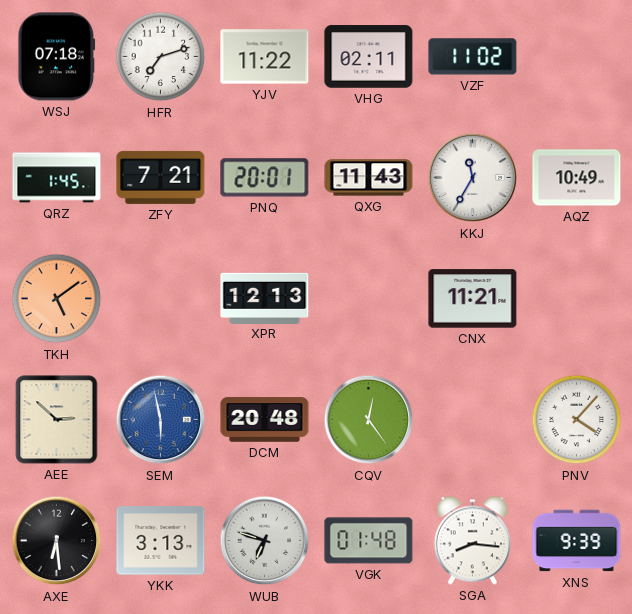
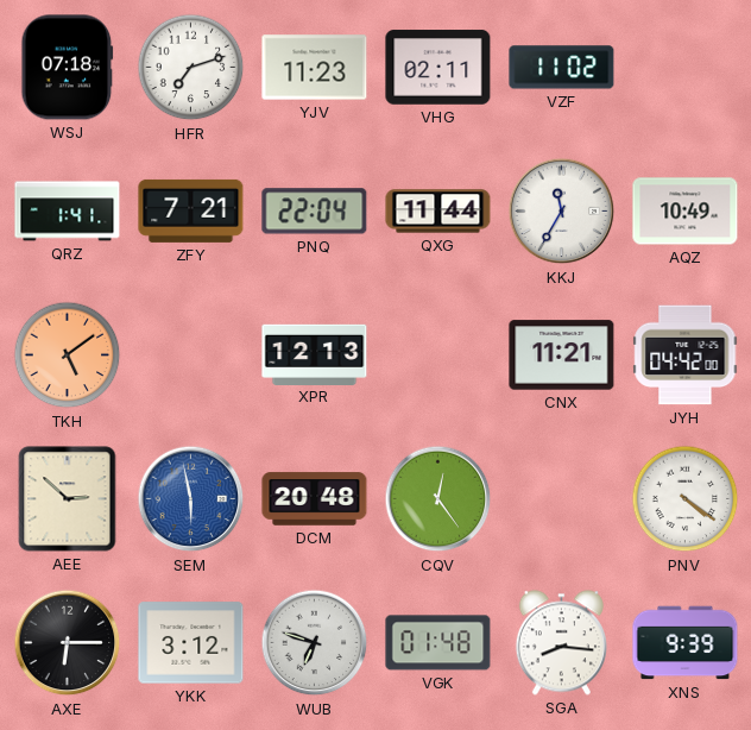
YJV: 11:22 -> 11:23
QRZ: 1:45 -> 1:41
PNQ: 20:01 -> 22:04
QXG: 11:43 -> 11:44
JYH: none -> 04:42
PNV: 4:07 -> 4:21
AXE: 6:29 -> 6:15
YKK: 3:13 -> 3:12
